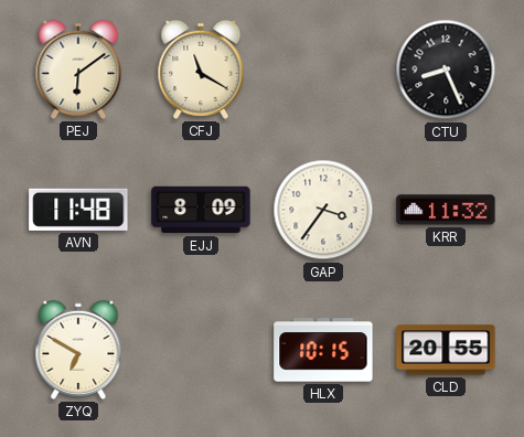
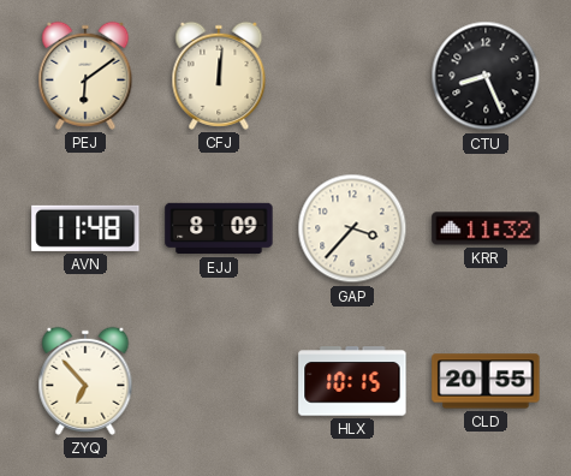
CFJ: 11:20 -> 12:01
GAP: 3:36 -> 3:37
ZYQ: 6:50 -> 6:53
